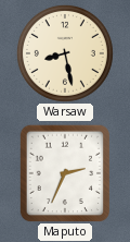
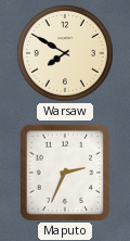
Warsaw: 8:28 -> 7:50
